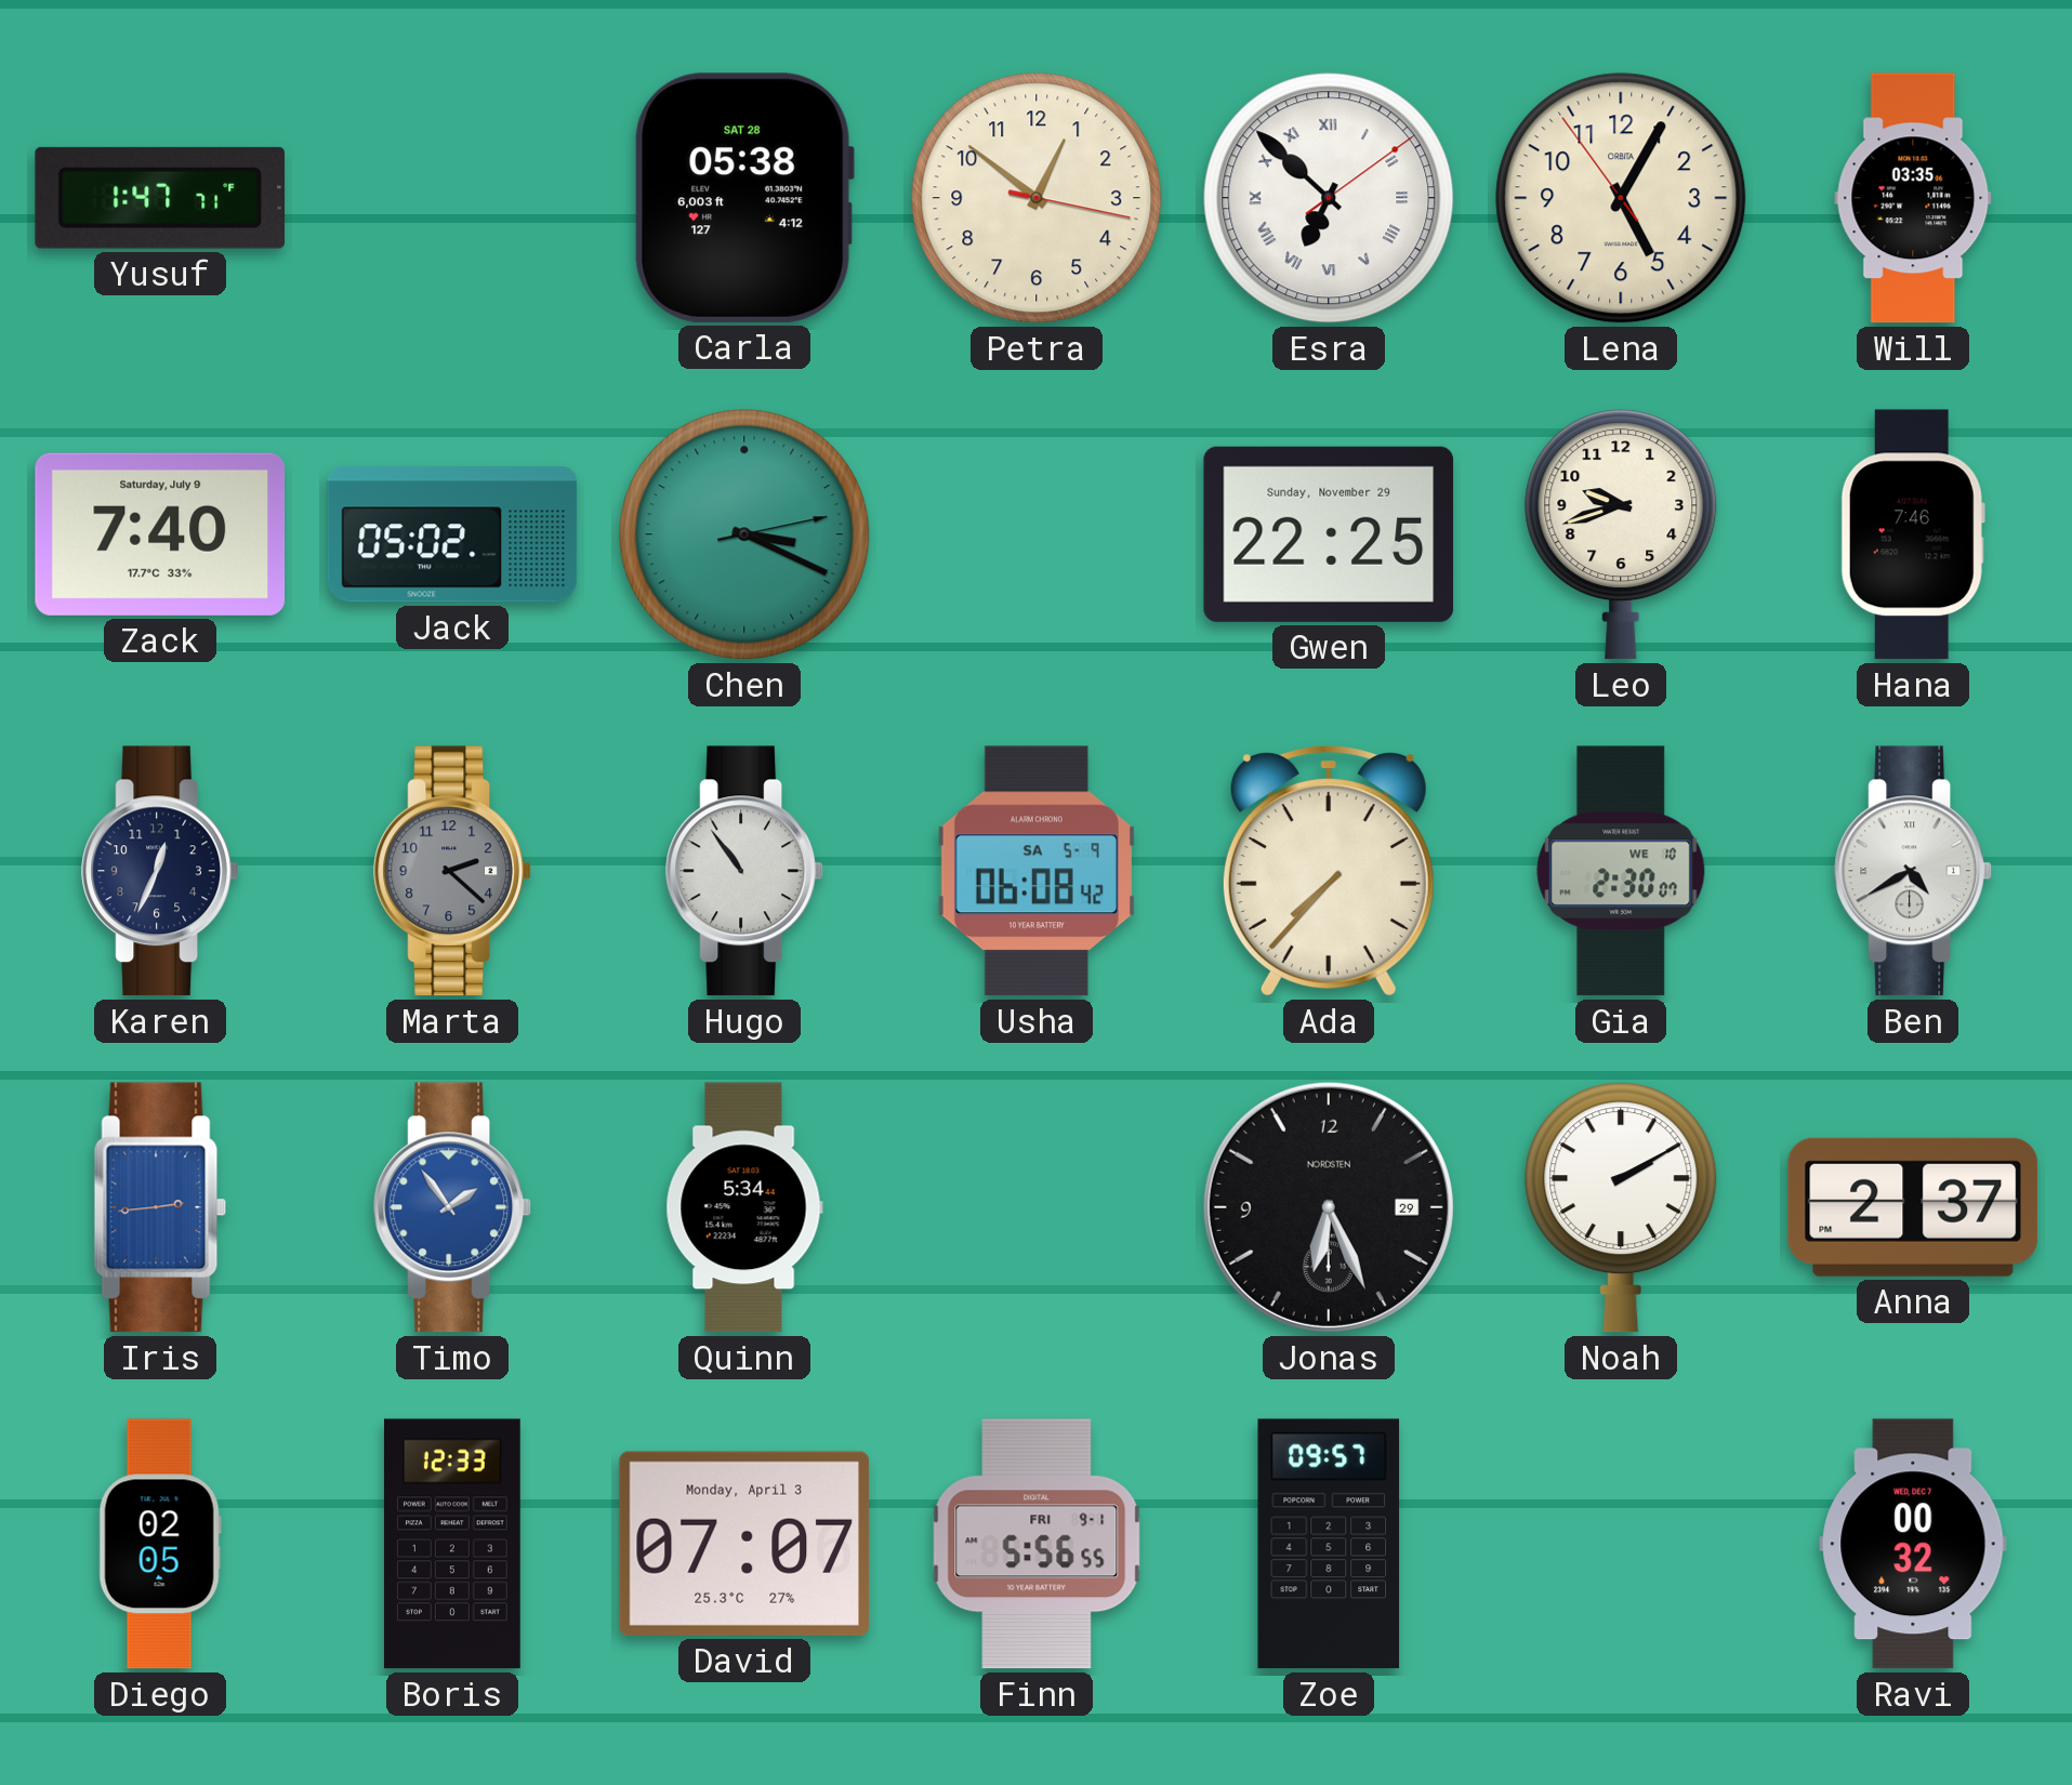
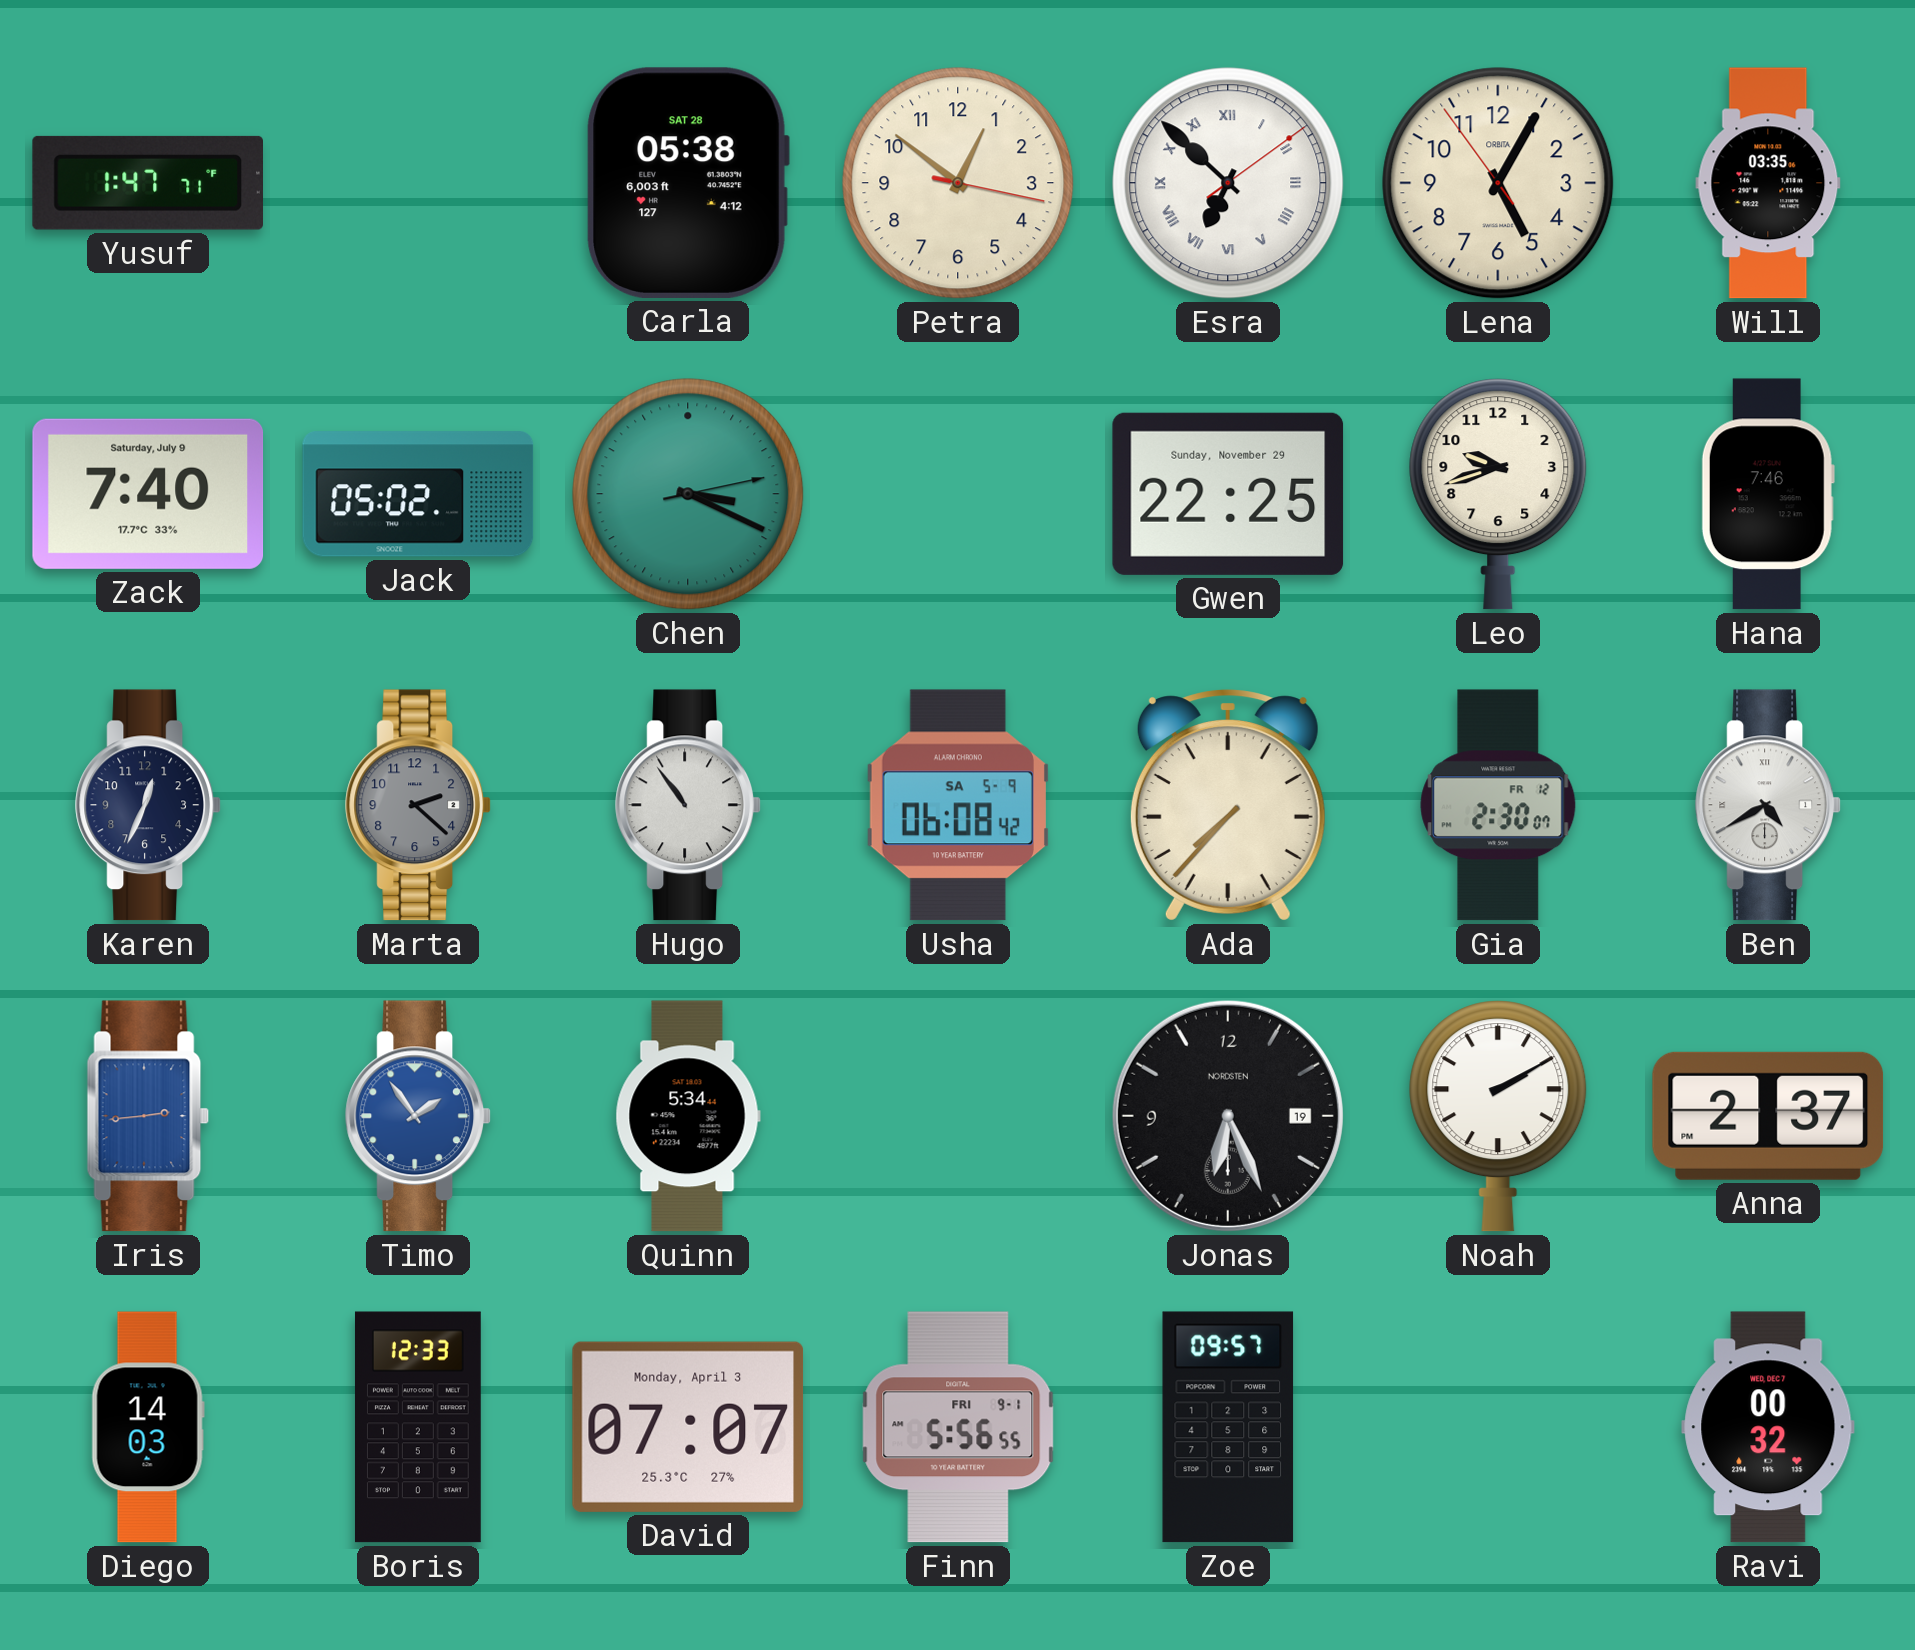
Gia date: WE 10 -> FR 12
Jonas date: 29 -> 19
Diego: 02:05 -> 14:03
